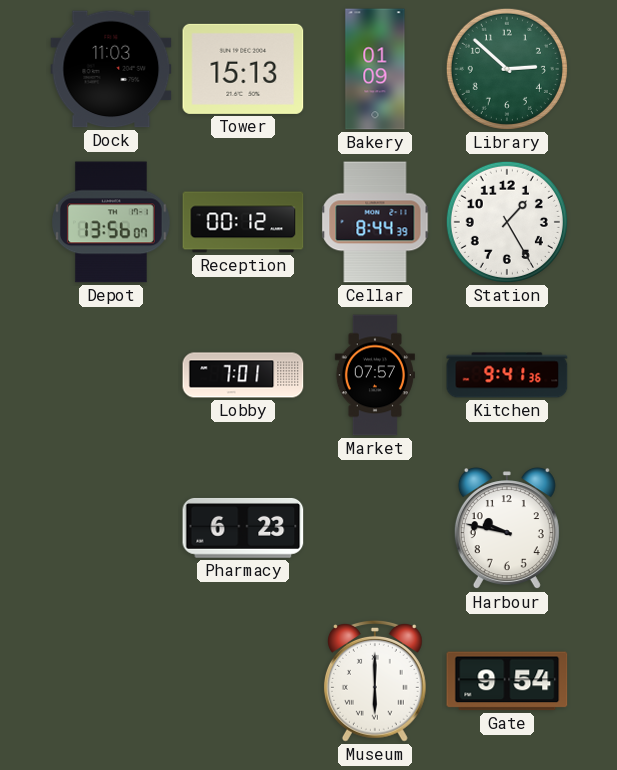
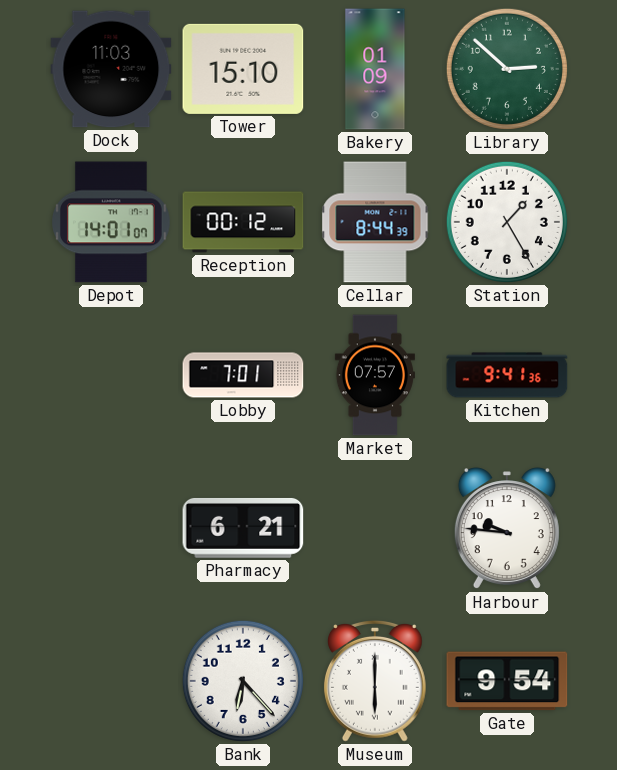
Tower: 15:13 -> 15:10
Depot: 13:56 -> 14:01
Pharmacy: 6:23 -> 6:21
Harbour: 9:47 -> 9:46
Bank: none -> 6:23
